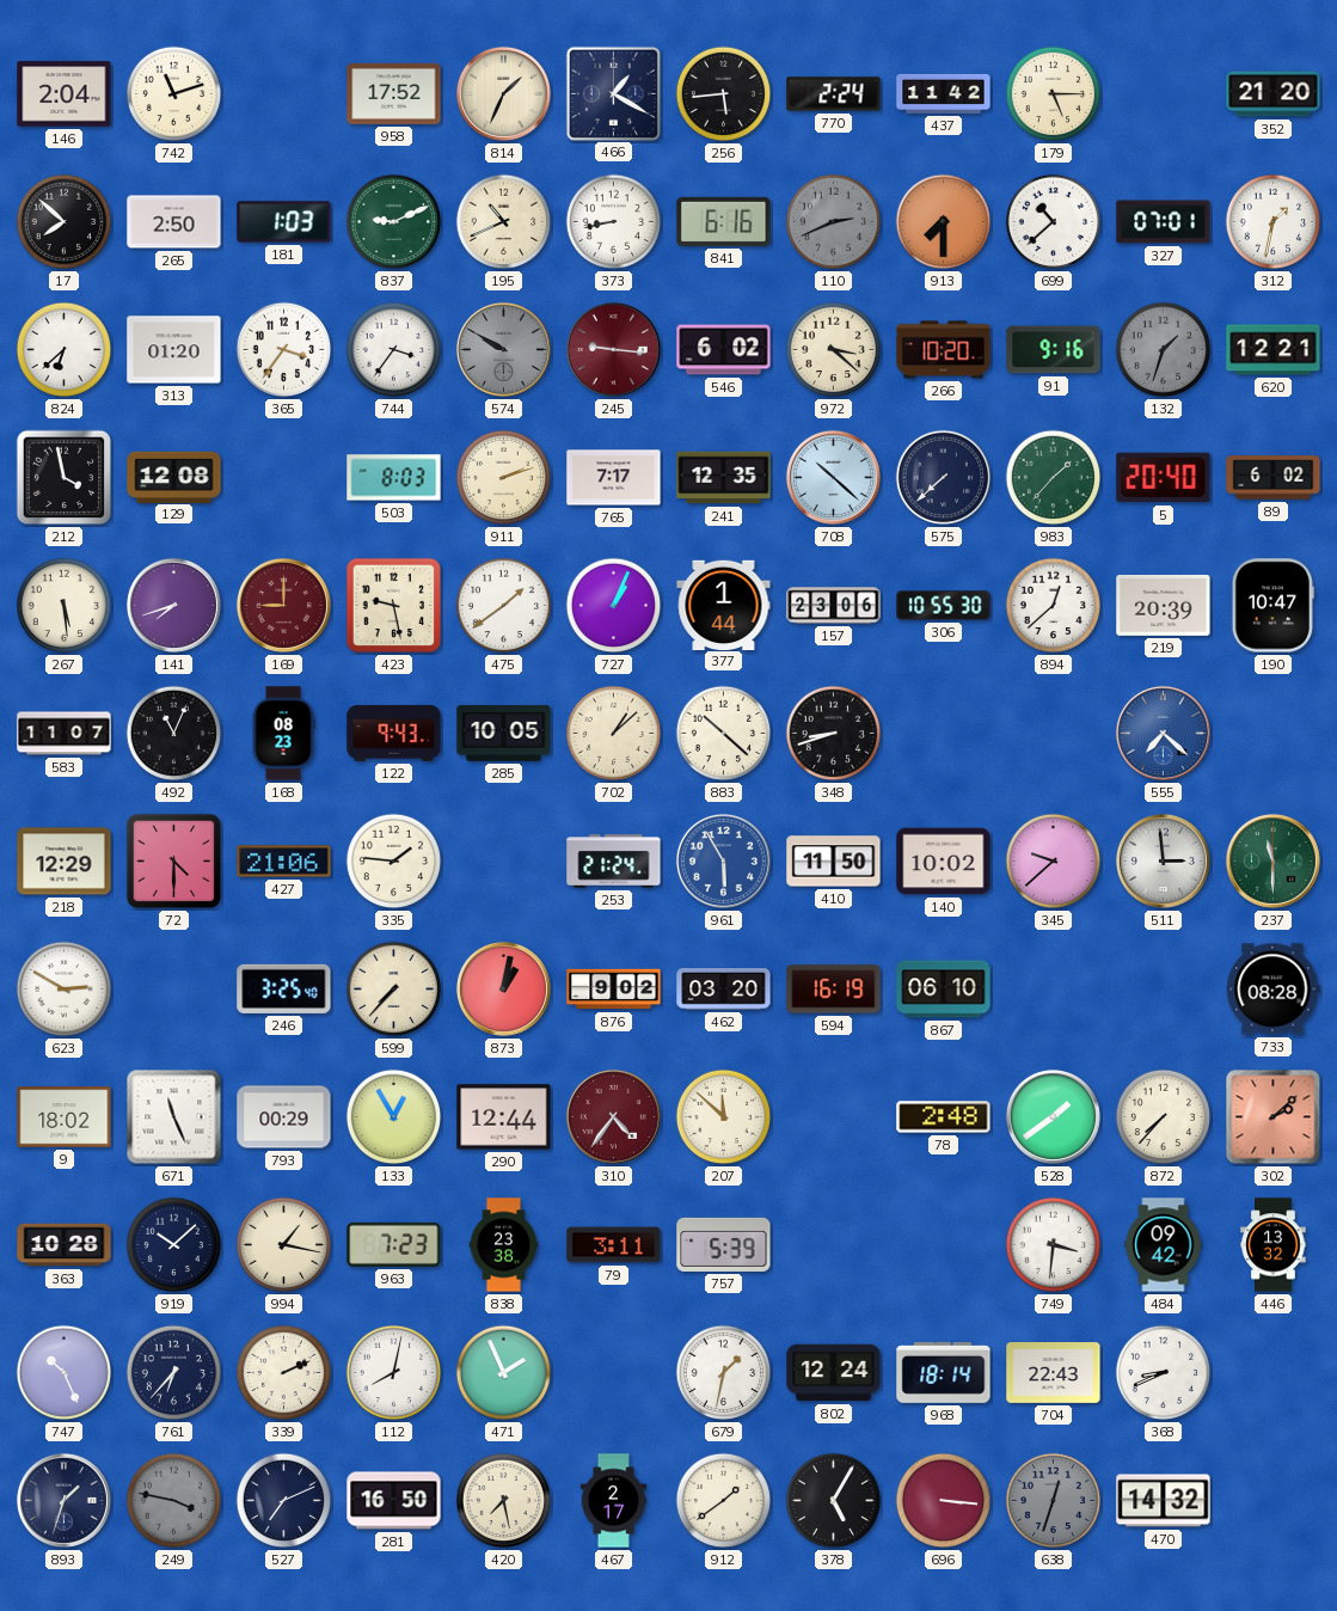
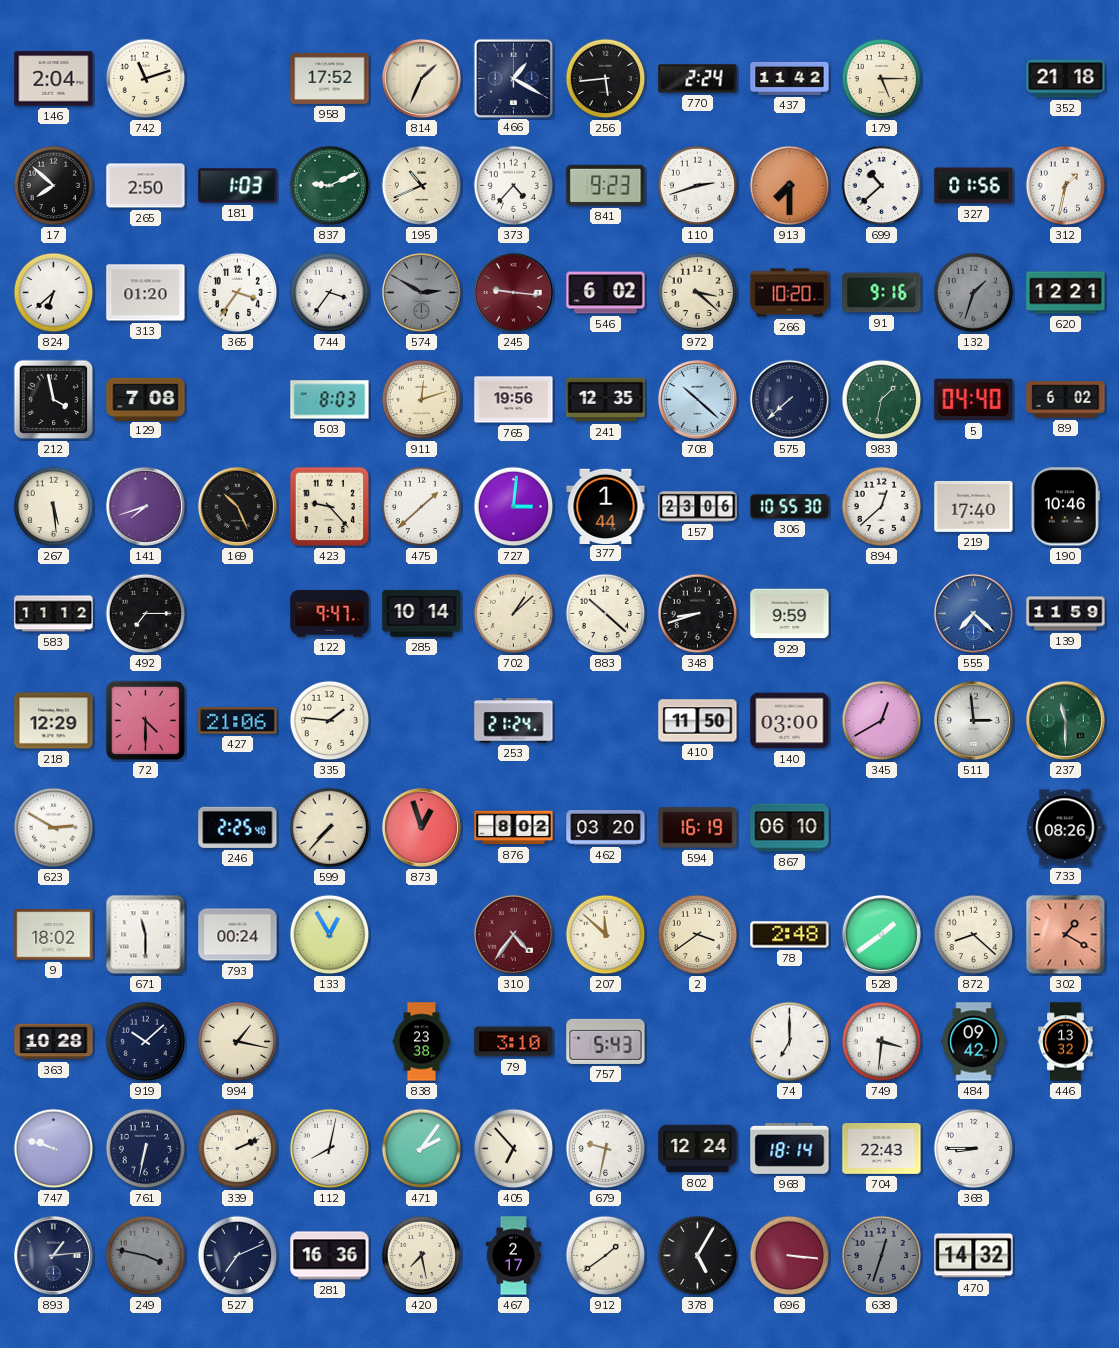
352: 21:20 -> 21:18
373: 8:43 -> 4:37
841: 6:16 -> 9:23
110: 2:41 -> 2:42
110 dial: grey -> white
327: 07:01 -> 01:56
574: 9:50 -> 2:50
129: 12:08 -> 7:08
911: 2:12 -> 12:12
765: 7:17 -> 19:56
983: 1:37 -> 1:32
5: 20:40 -> 04:40
169: 9:00 -> 10:26
169 dial: burgundy -> black
423: 9:28 -> 9:23
475: 1:39 -> 1:38
727: 1:04 -> 3:01
219: 20:39 -> 17:40
190: 10:47 -> 10:46
583: 11:07 -> 11:12
492: 11:04 -> 7:15
168: 08:23 -> none
122: 9:43 -> 9:47
285: 10:05 -> 10:14
929: none -> 9:59
139: none -> 11:59
961: 5:55 -> none
140: 10:02 -> 03:00
345: 9:38 -> 12:40
246: 3:25 -> 2:25
873: 1:02 -> 12:57
876: 9:02 -> 8:02
733: 08:28 -> 08:26
671: 11:26 -> 11:30
793: 00:29 -> 00:24
290: 12:44 -> none
2: none -> 3:39
872: 7:37 -> 8:22
302: 2:08 -> 1:20
963: 7:23 -> none
79: 3:11 -> 3:10
757: 5:39 -> 5:43
74: none -> 7:00
747: 10:26 -> 9:48
761: 6:37 -> 6:32
471: 1:56 -> 2:06
405: none -> 6:53
679: 1:32 -> 9:32
368: 8:41 -> 8:45
893: 1:33 -> 1:14
281: 16:50 -> 16:36
